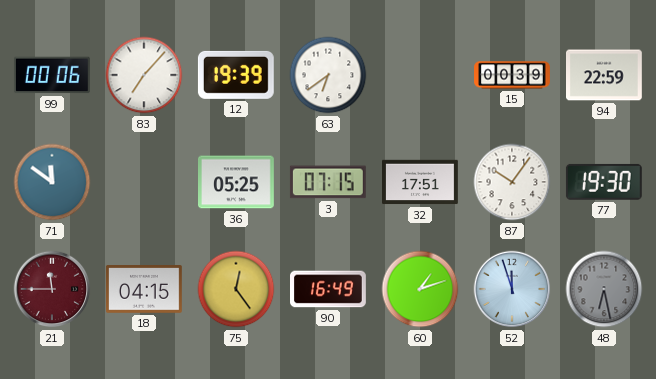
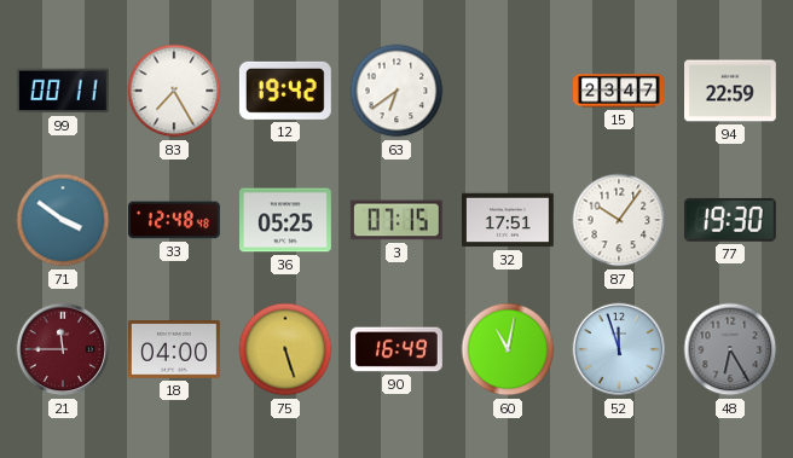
99: 00:06 -> 00:11
83: 7:07 -> 7:25
12: 19:39 -> 19:42
15: 00:39 -> 23:47
71: 11:51 -> 3:51
33: none -> 12:48
18: 04:15 -> 04:00
75: 12:24 -> 5:27
60: 1:12 -> 11:02
48: 6:28 -> 6:25
